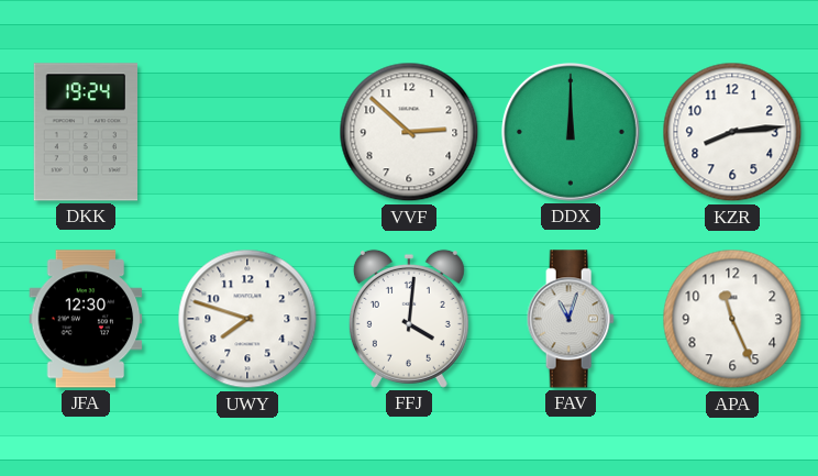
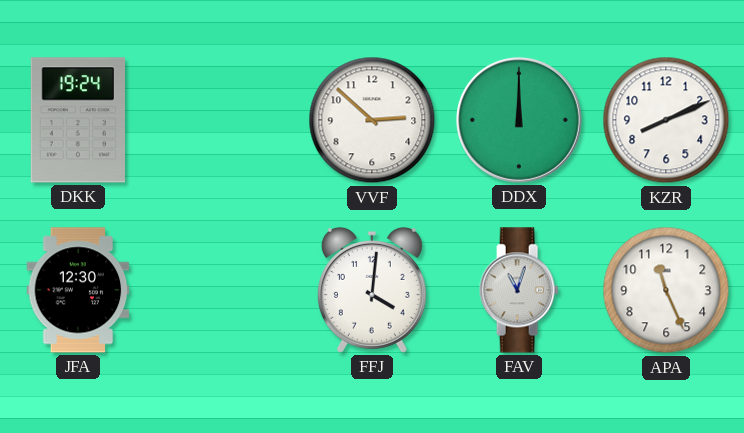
KZR: 8:14 -> 8:11
UWY: 7:48 -> none
